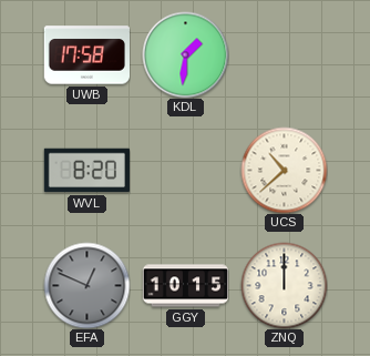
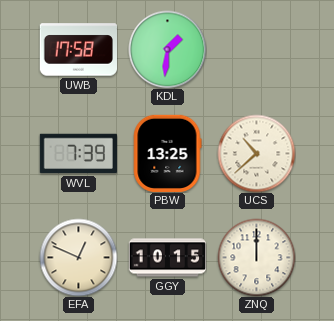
WVL: 8:20 -> 7:39
PBW: none -> 13:25
EFA dial: grey -> cream
